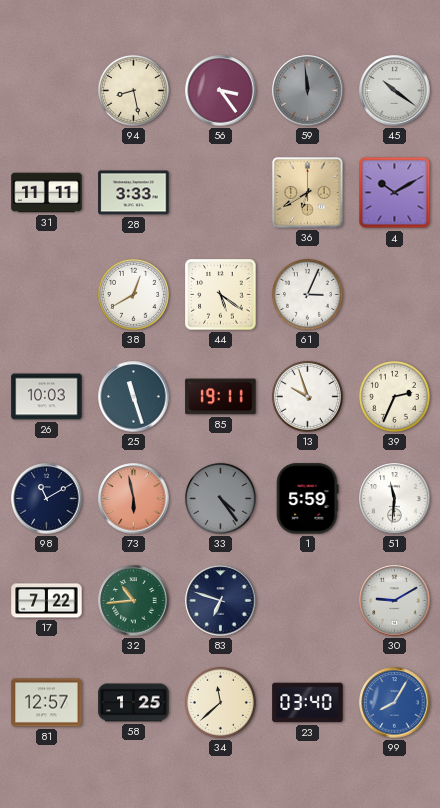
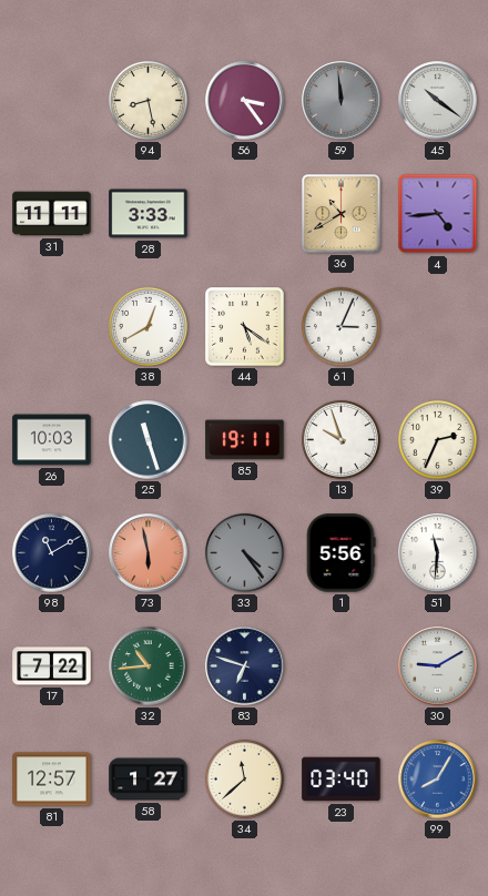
36: 6:40 -> 10:40
4: 10:10 -> 4:44
1: 5:59 -> 5:56
58: 1:25 -> 1:27
